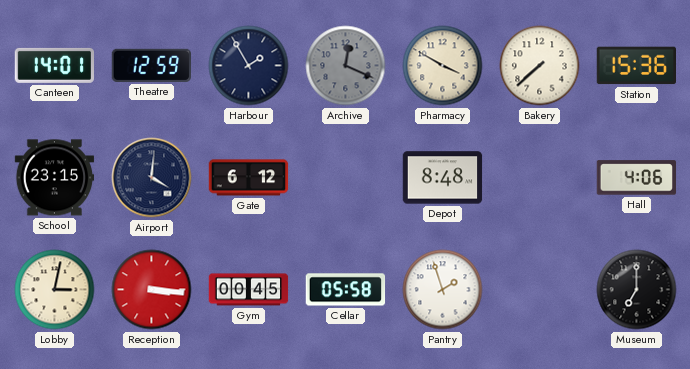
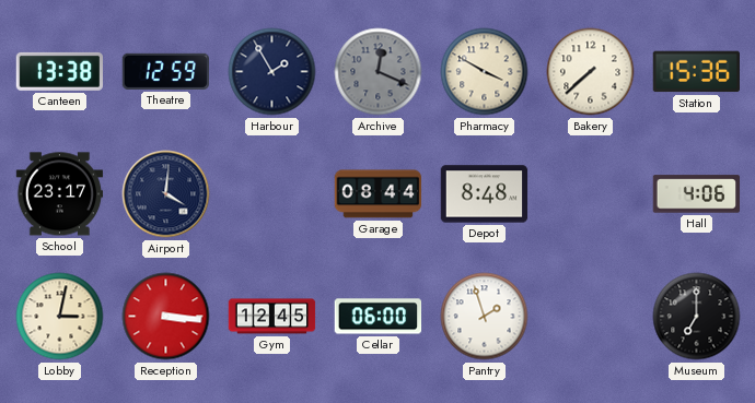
Canteen: 14:01 -> 13:38
School: 23:15 -> 23:17
Gate: 6:12 -> none
Garage: none -> 08:44
Gym: 00:45 -> 12:45
Cellar: 05:58 -> 06:00
